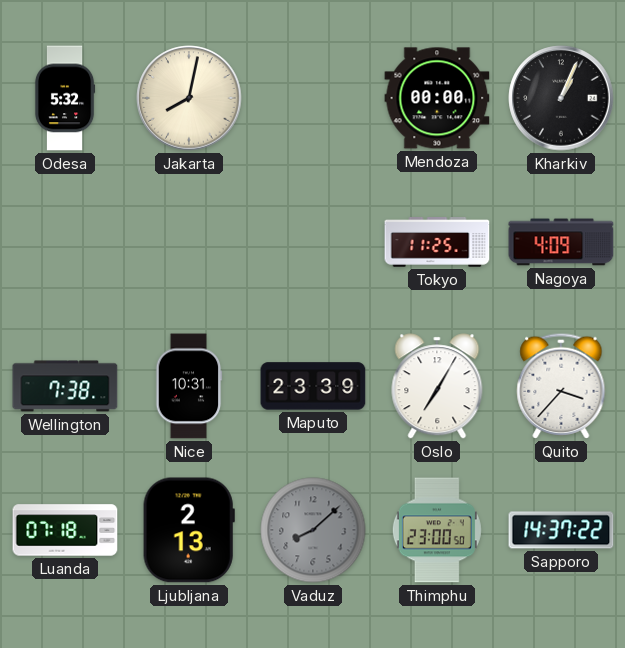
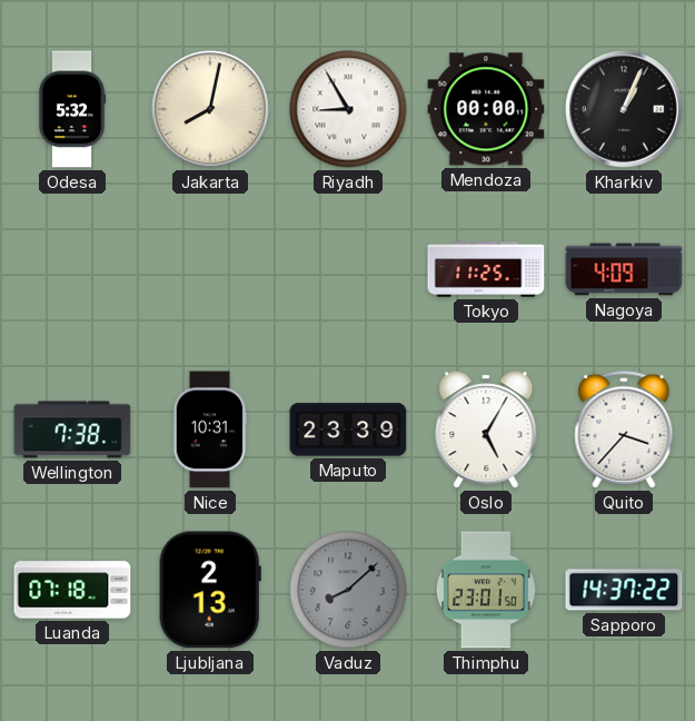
Riyadh: none -> 8:55
Oslo: 7:05 -> 5:05
Thimphu: 23:00 -> 23:01
